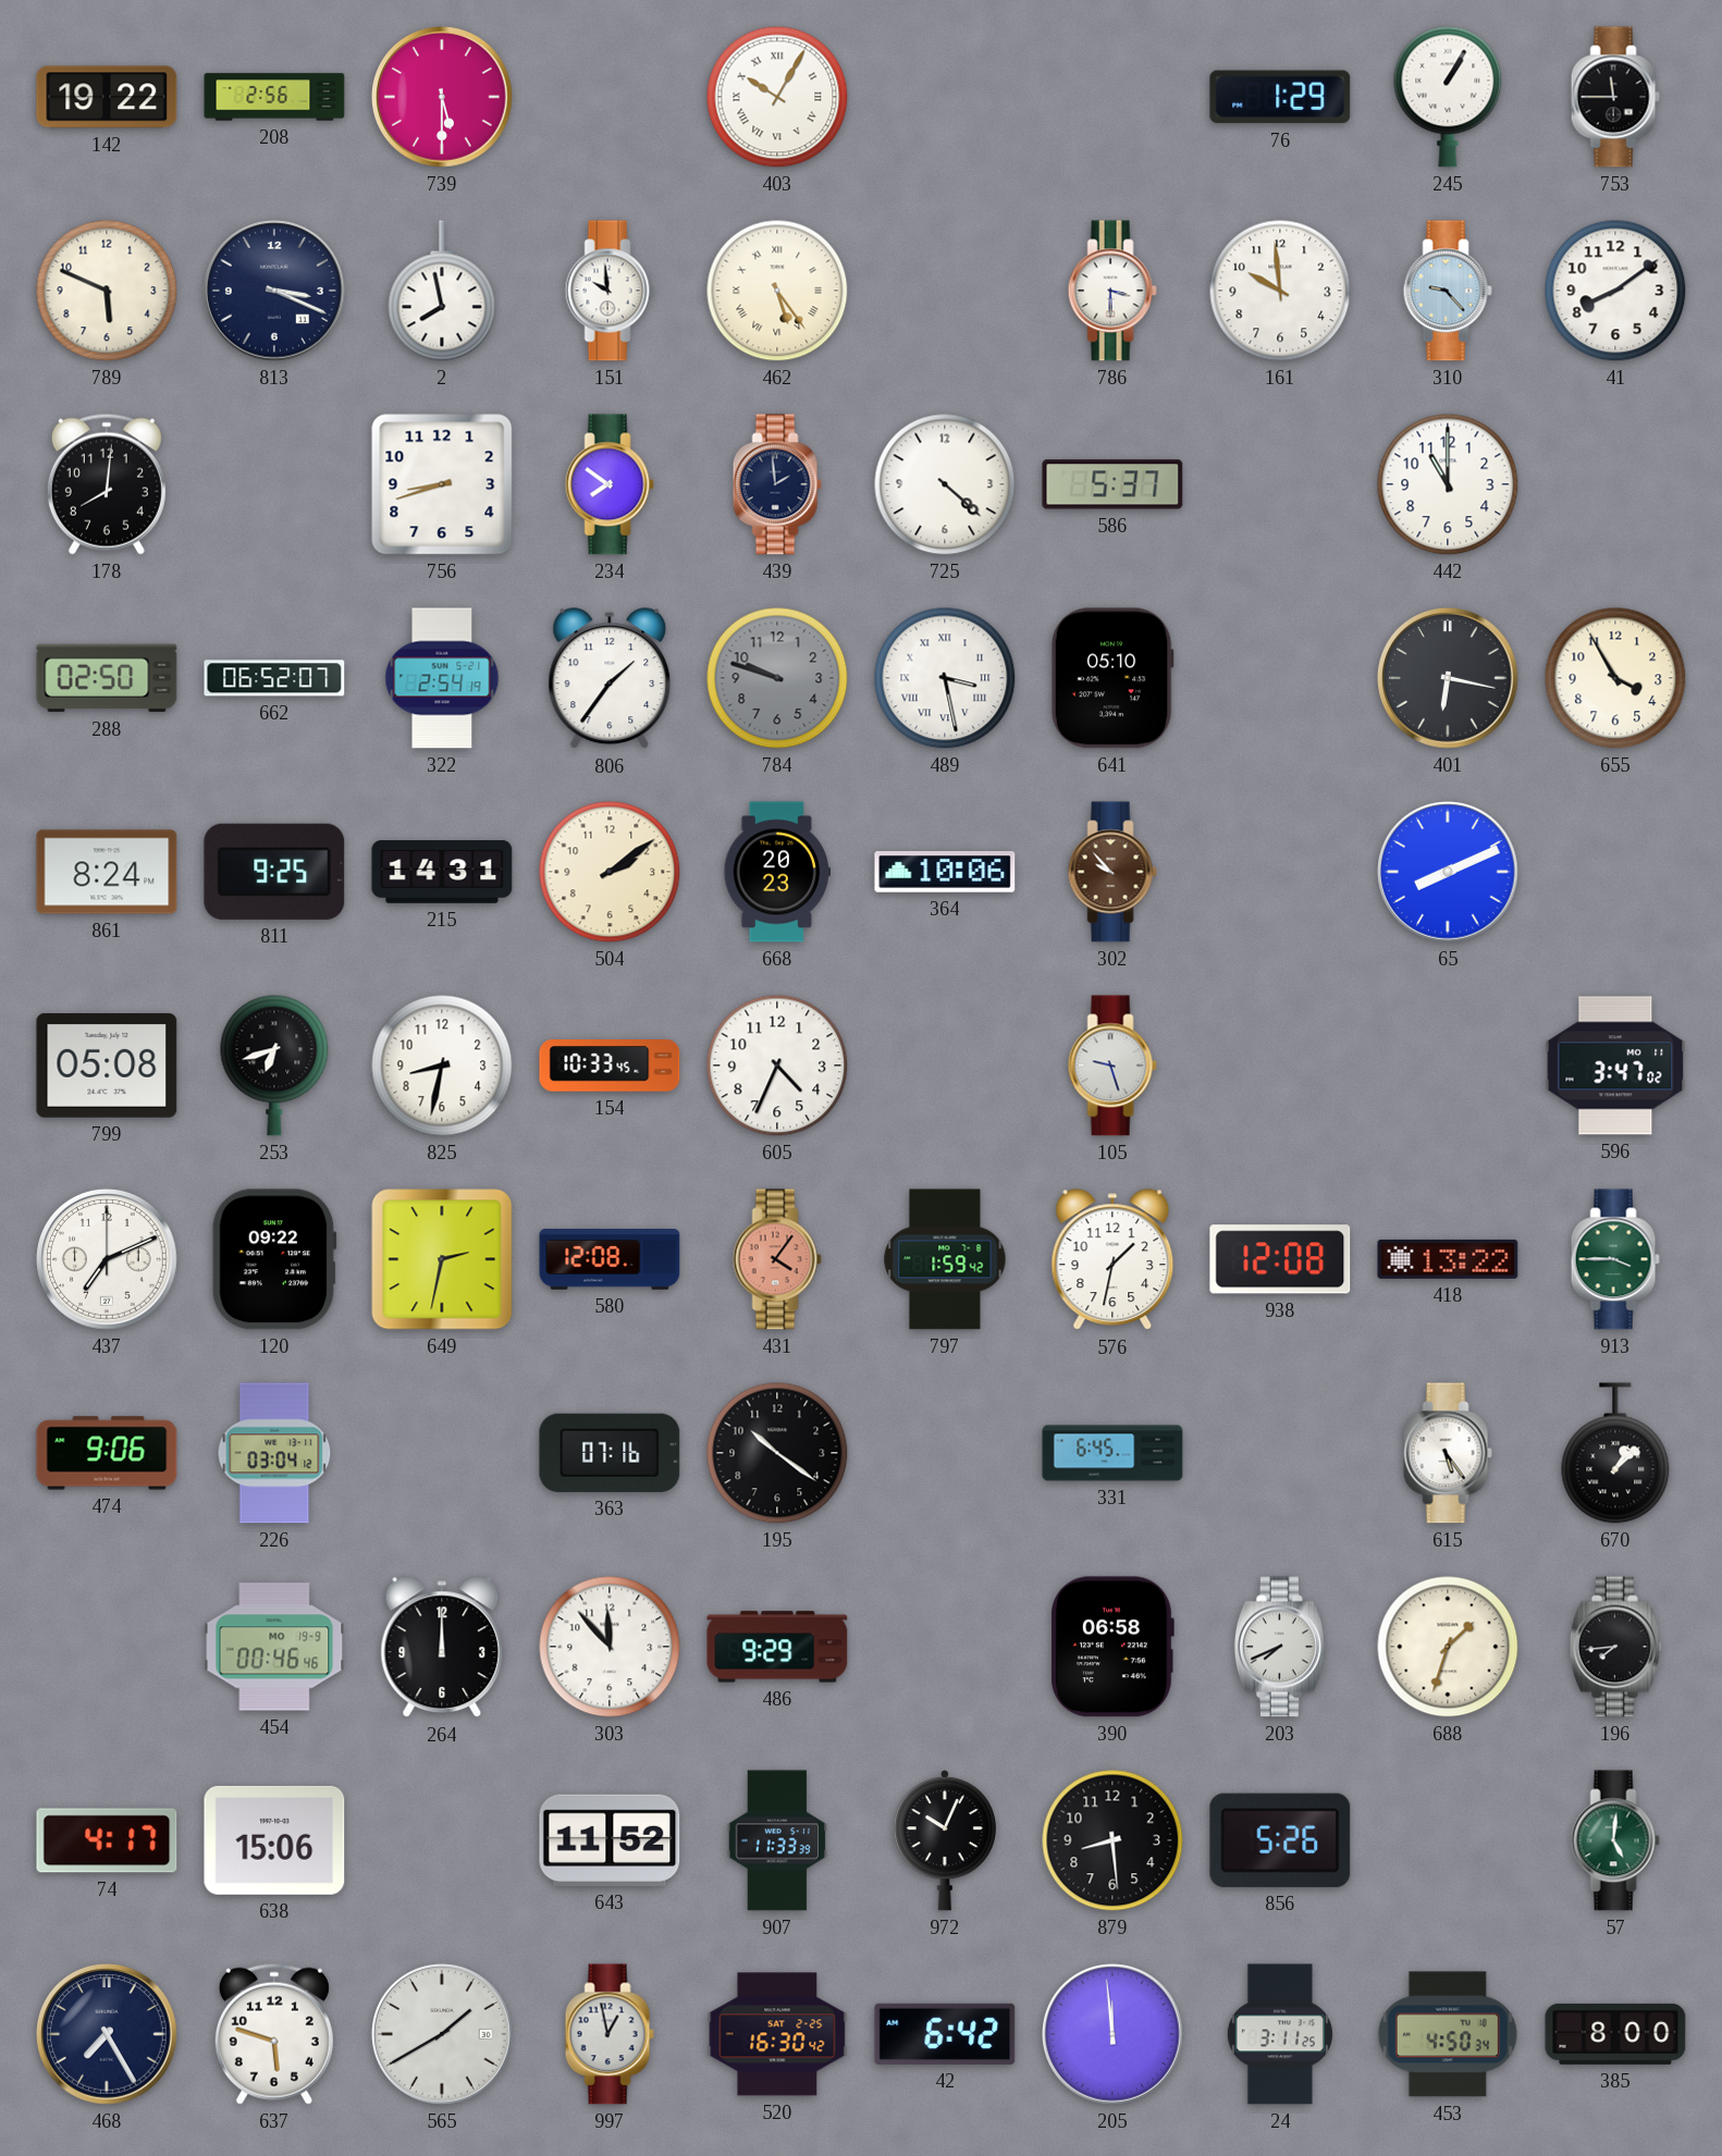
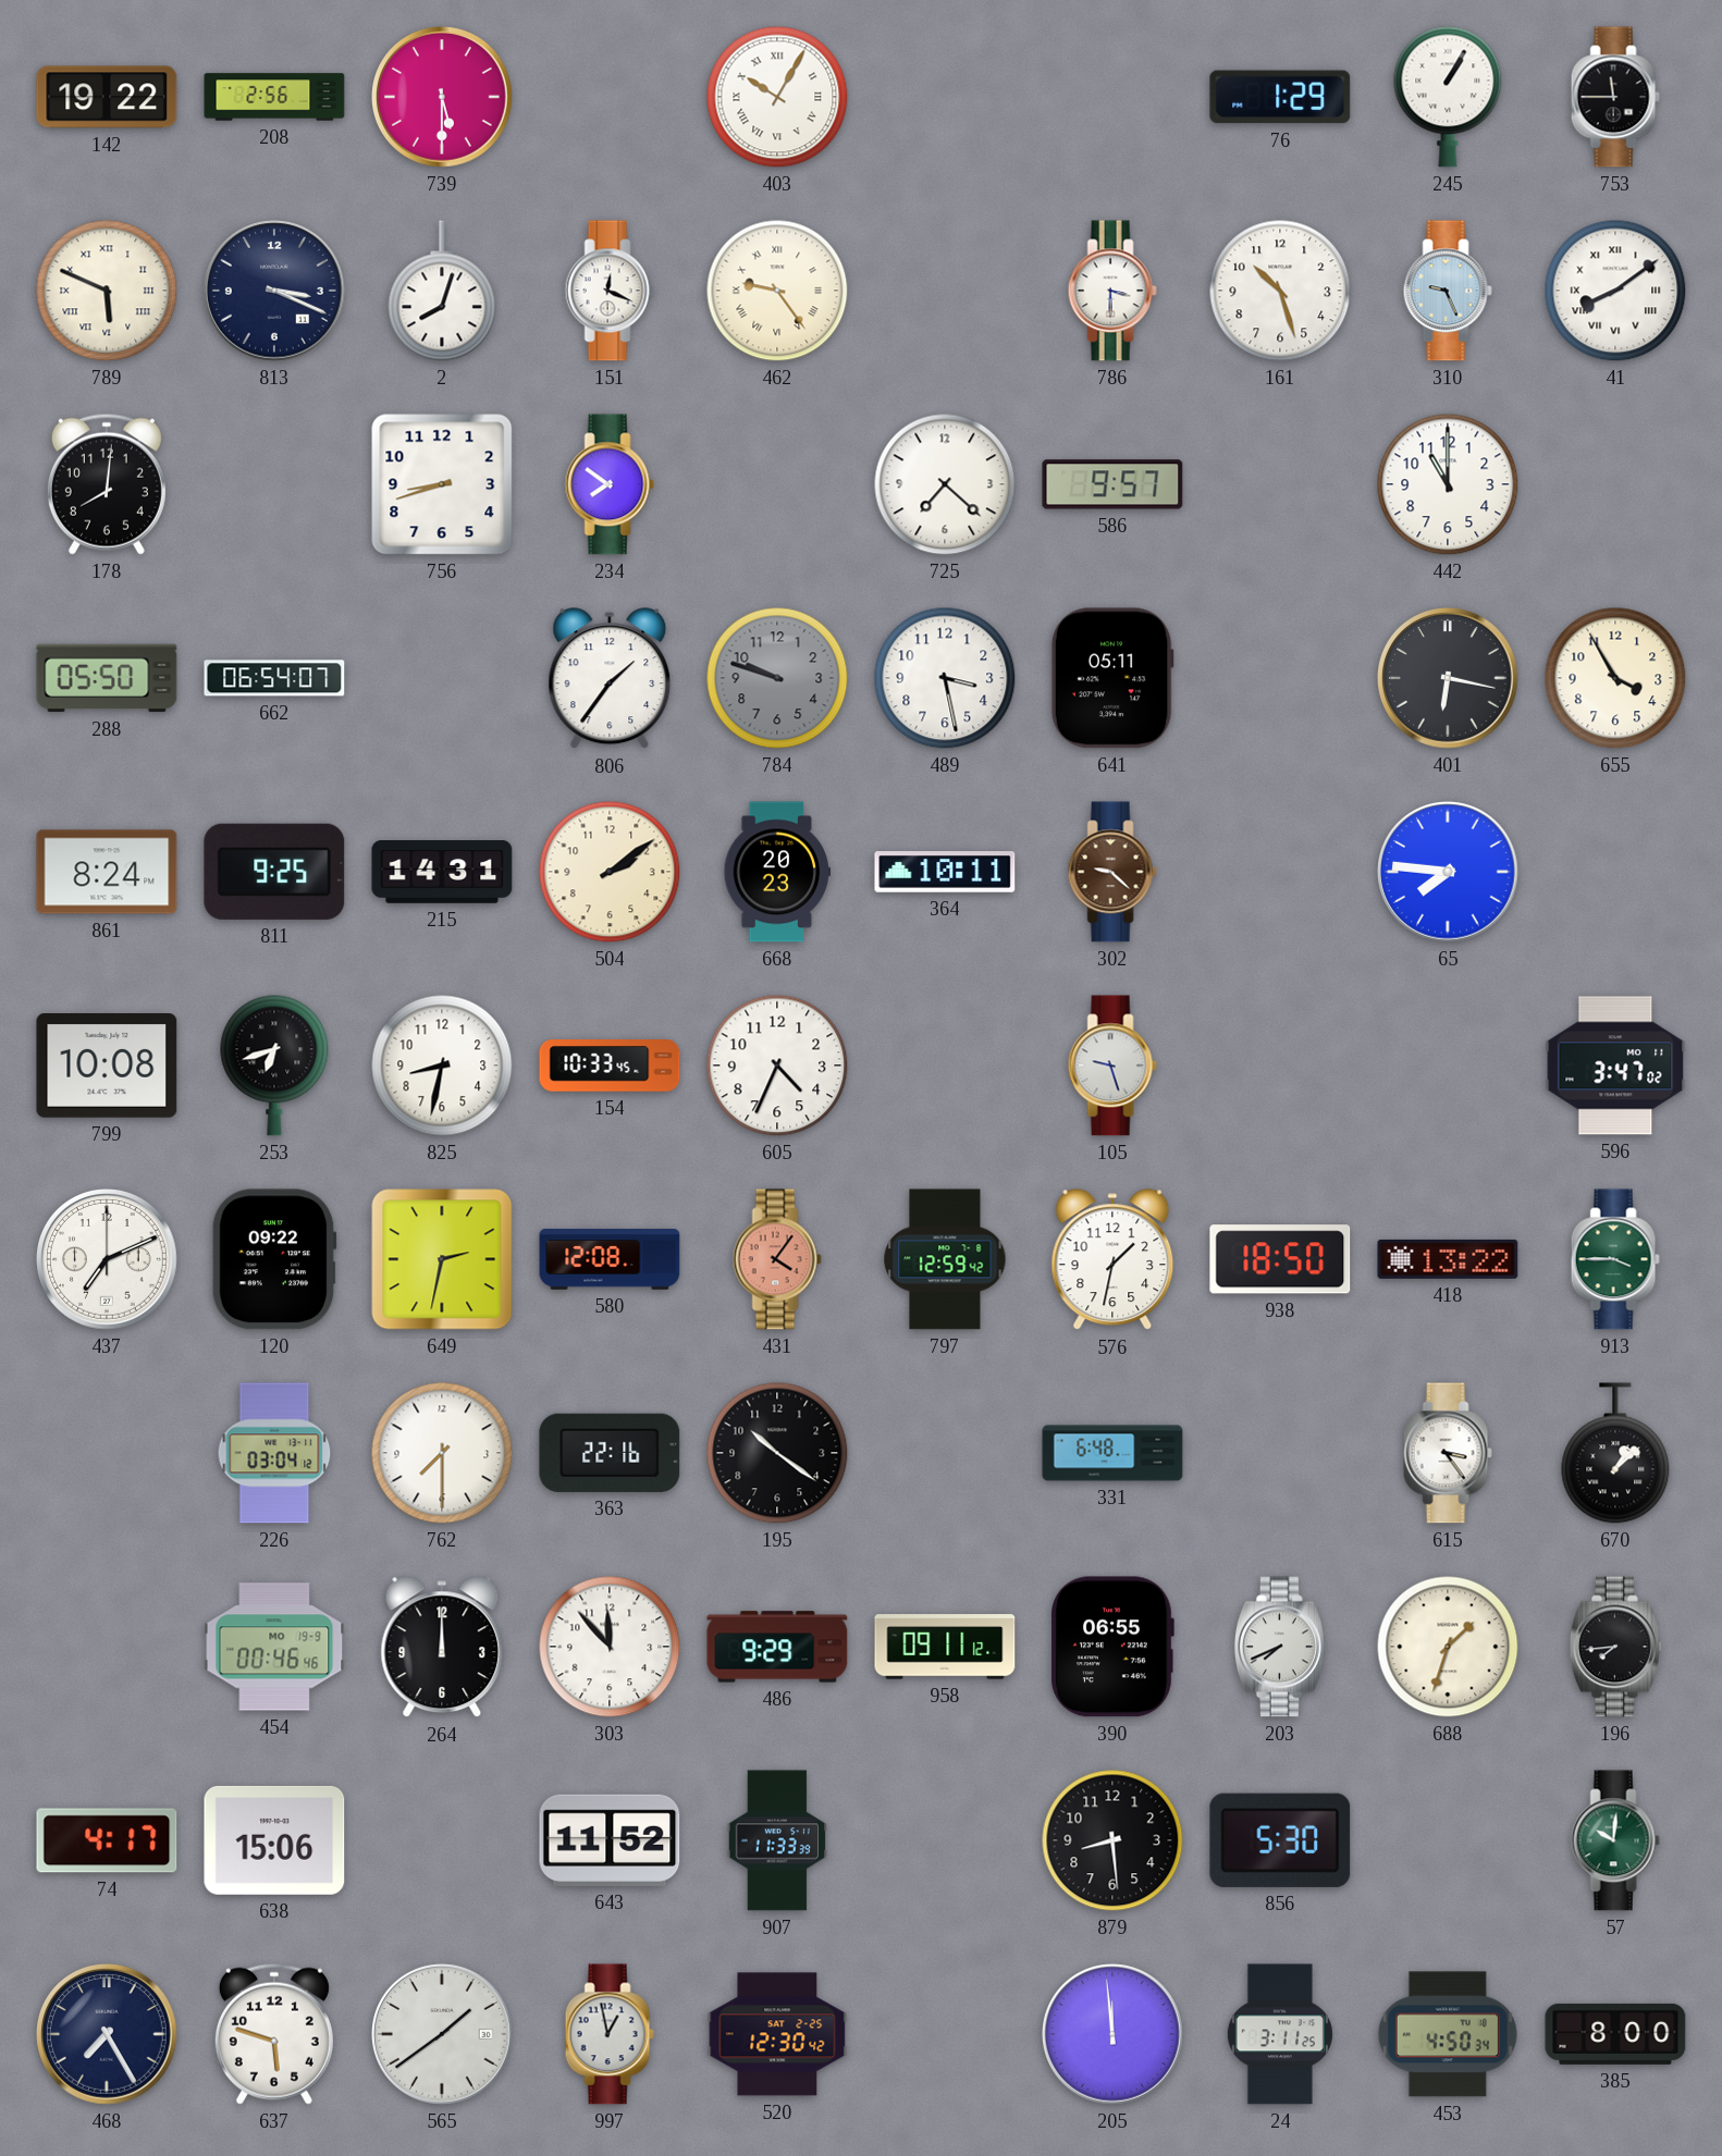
789 numerals: Arabic -> Roman
2: 7:58 -> 8:03
151: 9:59 -> 12:19
462: 5:24 -> 9:24
161: 9:59 -> 10:27
310: 9:23 -> 9:26
41 numerals: Arabic -> Roman
439: 1:59 -> none
725: 4:22 -> 7:22
586: 5:37 -> 9:57
288: 02:50 -> 05:50
662: 06:52 -> 06:54
322: 2:54 -> none
489 numerals: Roman -> Arabic
641: 05:10 -> 05:11
364: 10:06 -> 10:11
302: 9:53 -> 9:22
65: 8:11 -> 7:46
799: 05:08 -> 10:08
797: 1:59 -> 12:59
938: 12:08 -> 18:50
474: 9:06 -> none
762: none -> 7:30
363: 07:16 -> 22:16
331: 6:45 -> 6:48
615: 5:24 -> 3:24
958: none -> 09:11
390: 06:58 -> 06:55
972: 10:04 -> none
856: 5:26 -> 5:30
57: 5:01 -> 10:01
565: 1:40 -> 1:39
520: 16:30 -> 12:30
42: 6:42 -> none
